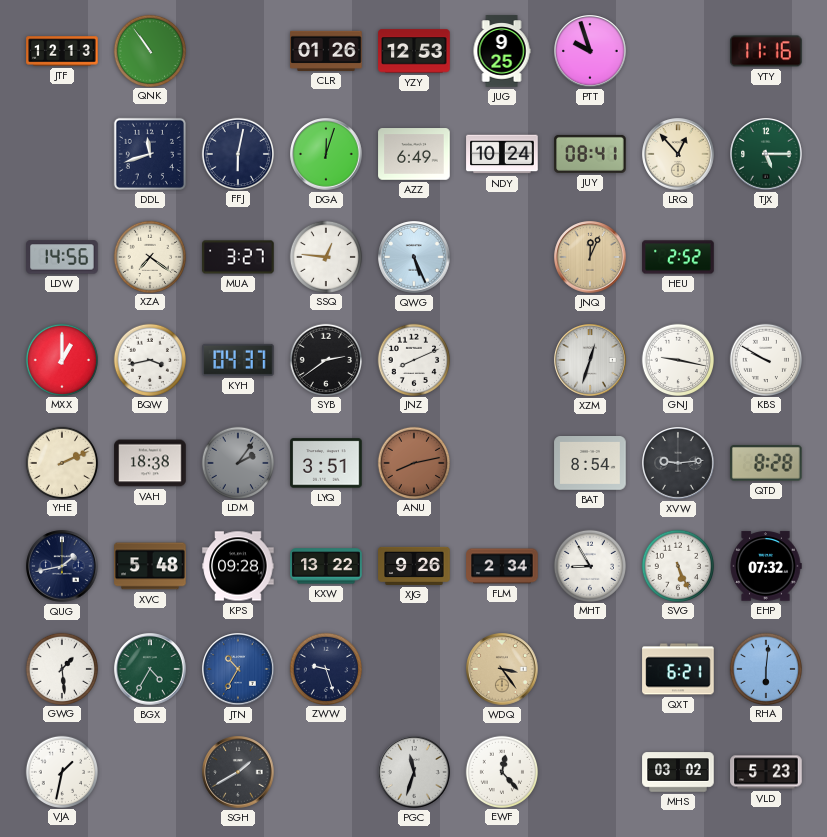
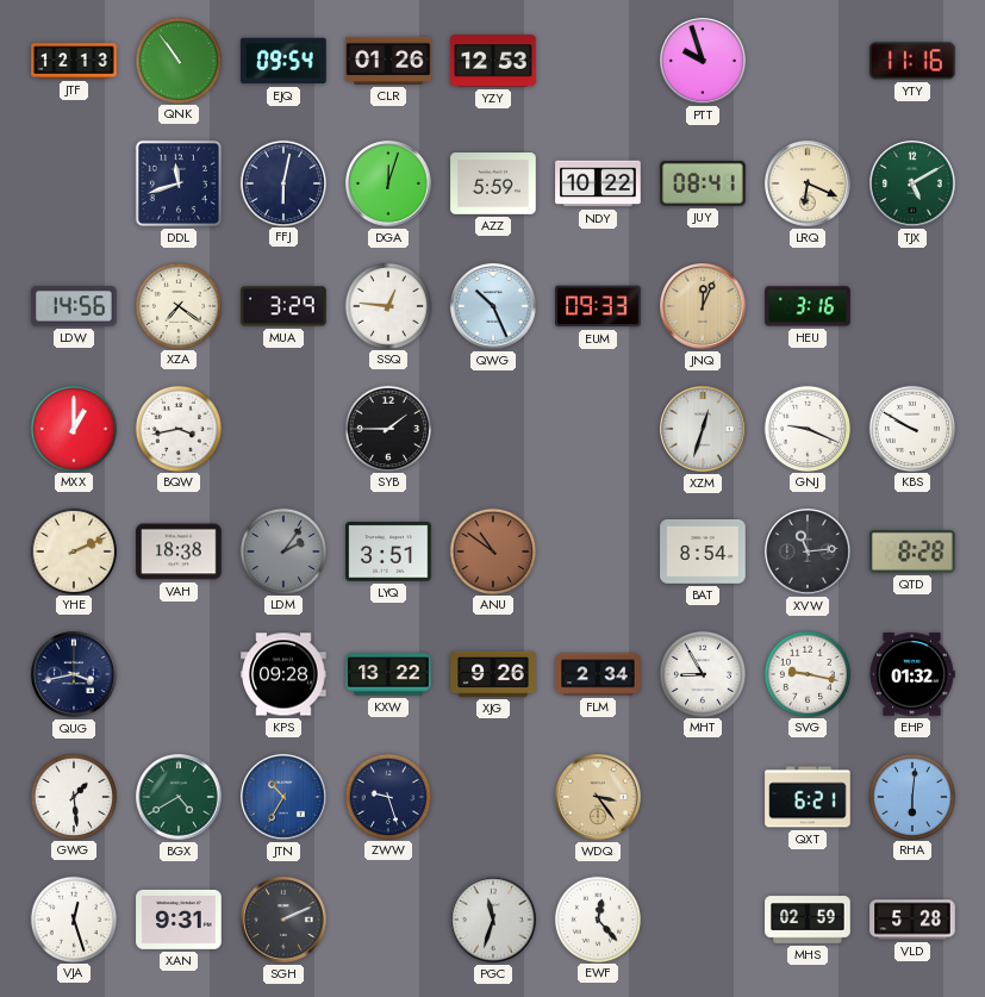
EJQ: none -> 09:54
JUG: 9:25 -> none
AZZ: 6:49 -> 5:59
NDY: 10:24 -> 10:22
LRQ: 12:53 -> 6:19
TJX: 5:15 -> 5:10
MUA: 3:27 -> 3:29
QWG: 5:26 -> 10:26
EUM: none -> 09:33
HEU: 2:52 -> 3:16
KYH: 04:37 -> none
SYB: 2:39 -> 1:45
JNZ: 8:11 -> none
GNJ: 9:17 -> 9:19
ANU: 8:13 -> 10:51
XVW: 9:14 -> 11:14
QUG: 1:43 -> 3:43
XVC: 5:48 -> none
SVG: 5:26 -> 9:17
EHP: 07:32 -> 01:32
BGX: 4:35 -> 4:40
VJA: 1:32 -> 12:27
XAN: none -> 9:31
SGH: 1:40 -> 2:11
MHS: 03:02 -> 02:59
VLD: 5:23 -> 5:28
